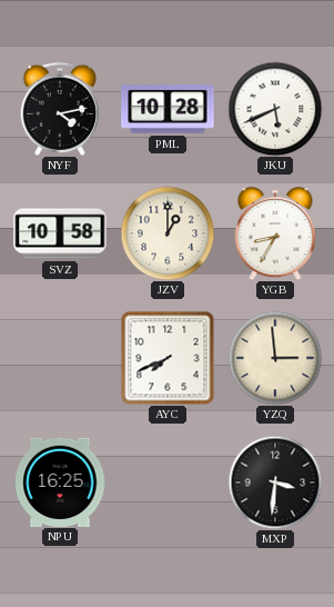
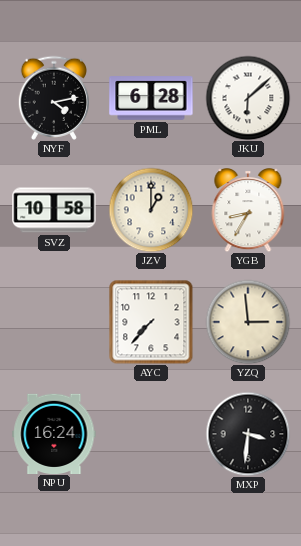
PML: 10:28 -> 6:28
JKU: 5:41 -> 6:08
AYC: 7:41 -> 7:37
NPU: 16:25 -> 16:24
